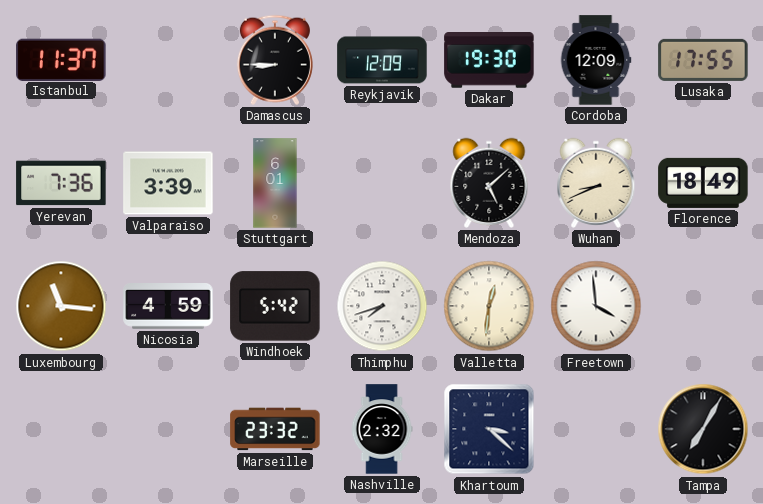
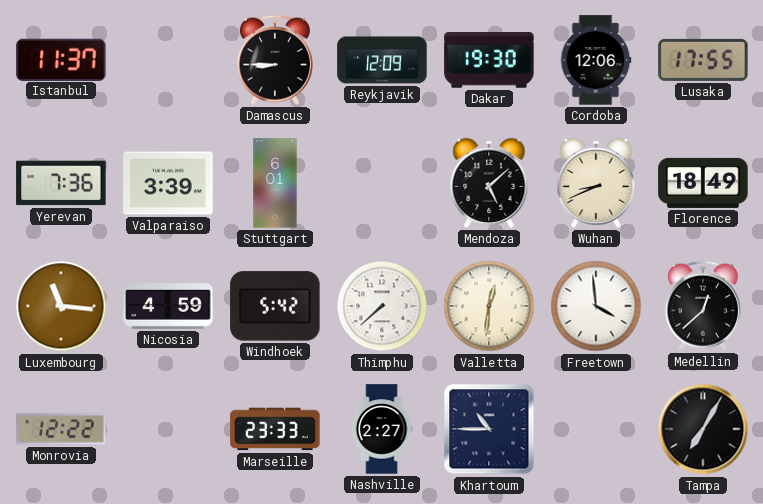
Cordoba: 12:09 -> 12:06
Thimphu: 7:42 -> 7:38
Medellin: none -> 12:38
Monrovia: none -> 12:22
Marseille: 23:32 -> 23:33
Nashville: 2:32 -> 2:27
Khartoum: 3:22 -> 10:45
